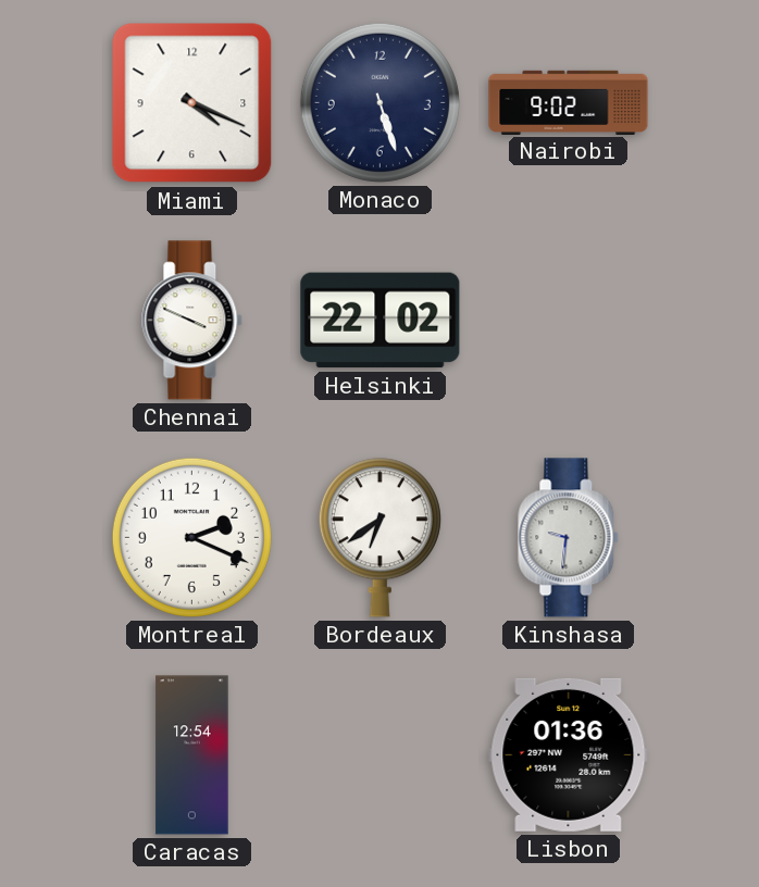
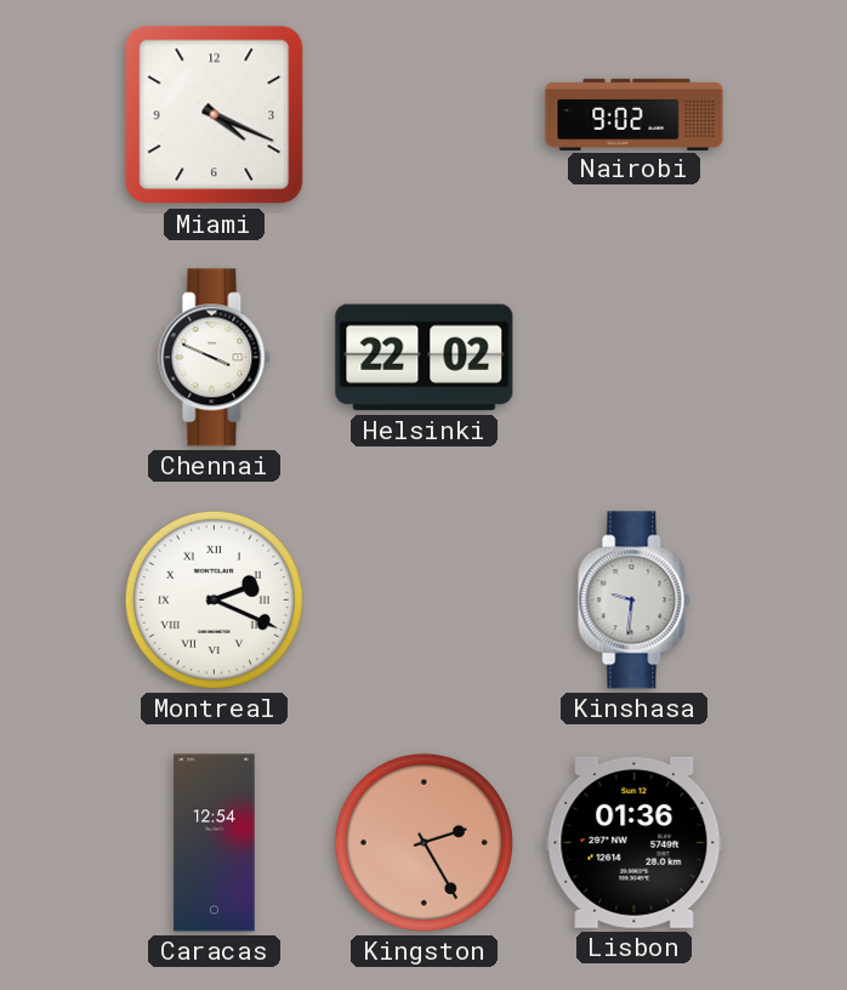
Monaco: 5:27 -> none
Montreal numerals: Arabic -> Roman
Bordeaux: 6:39 -> none
Kingston: none -> 2:25
